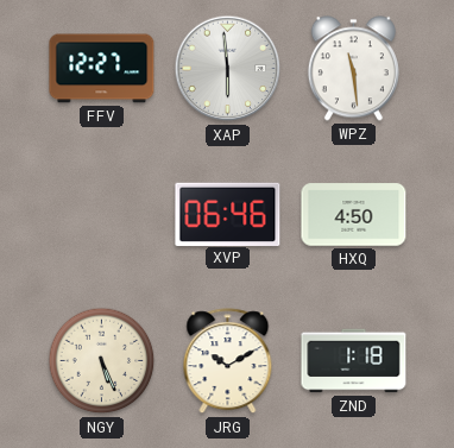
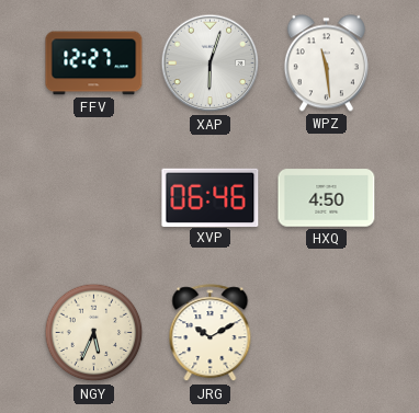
XAP: 5:59 -> 6:03
NGY: 5:26 -> 5:34
ZND: 1:18 -> none
